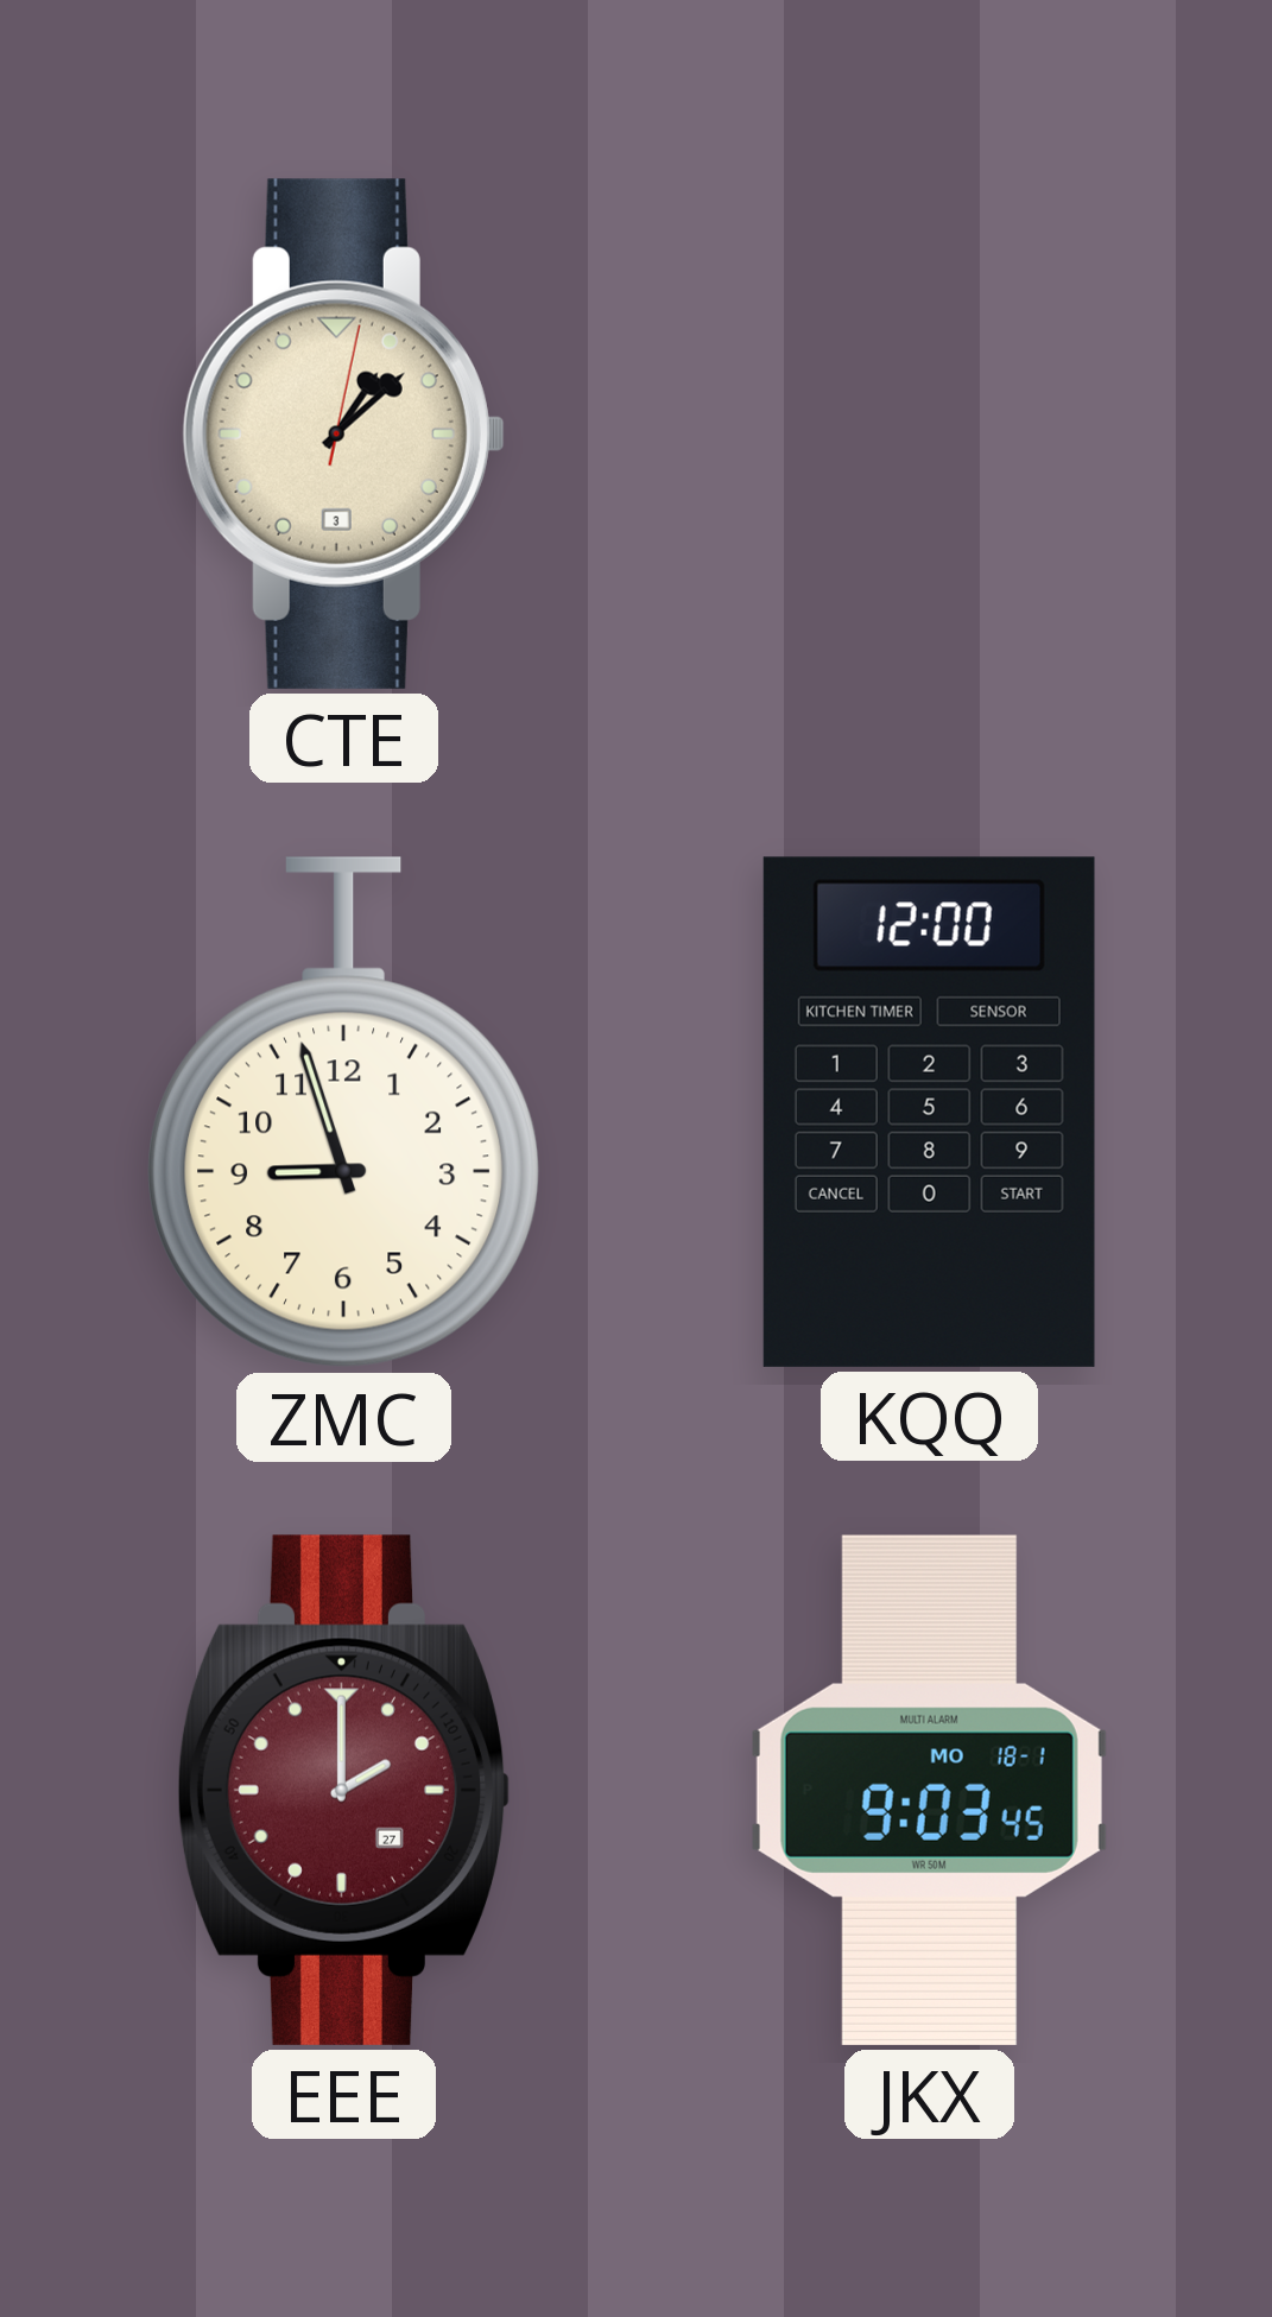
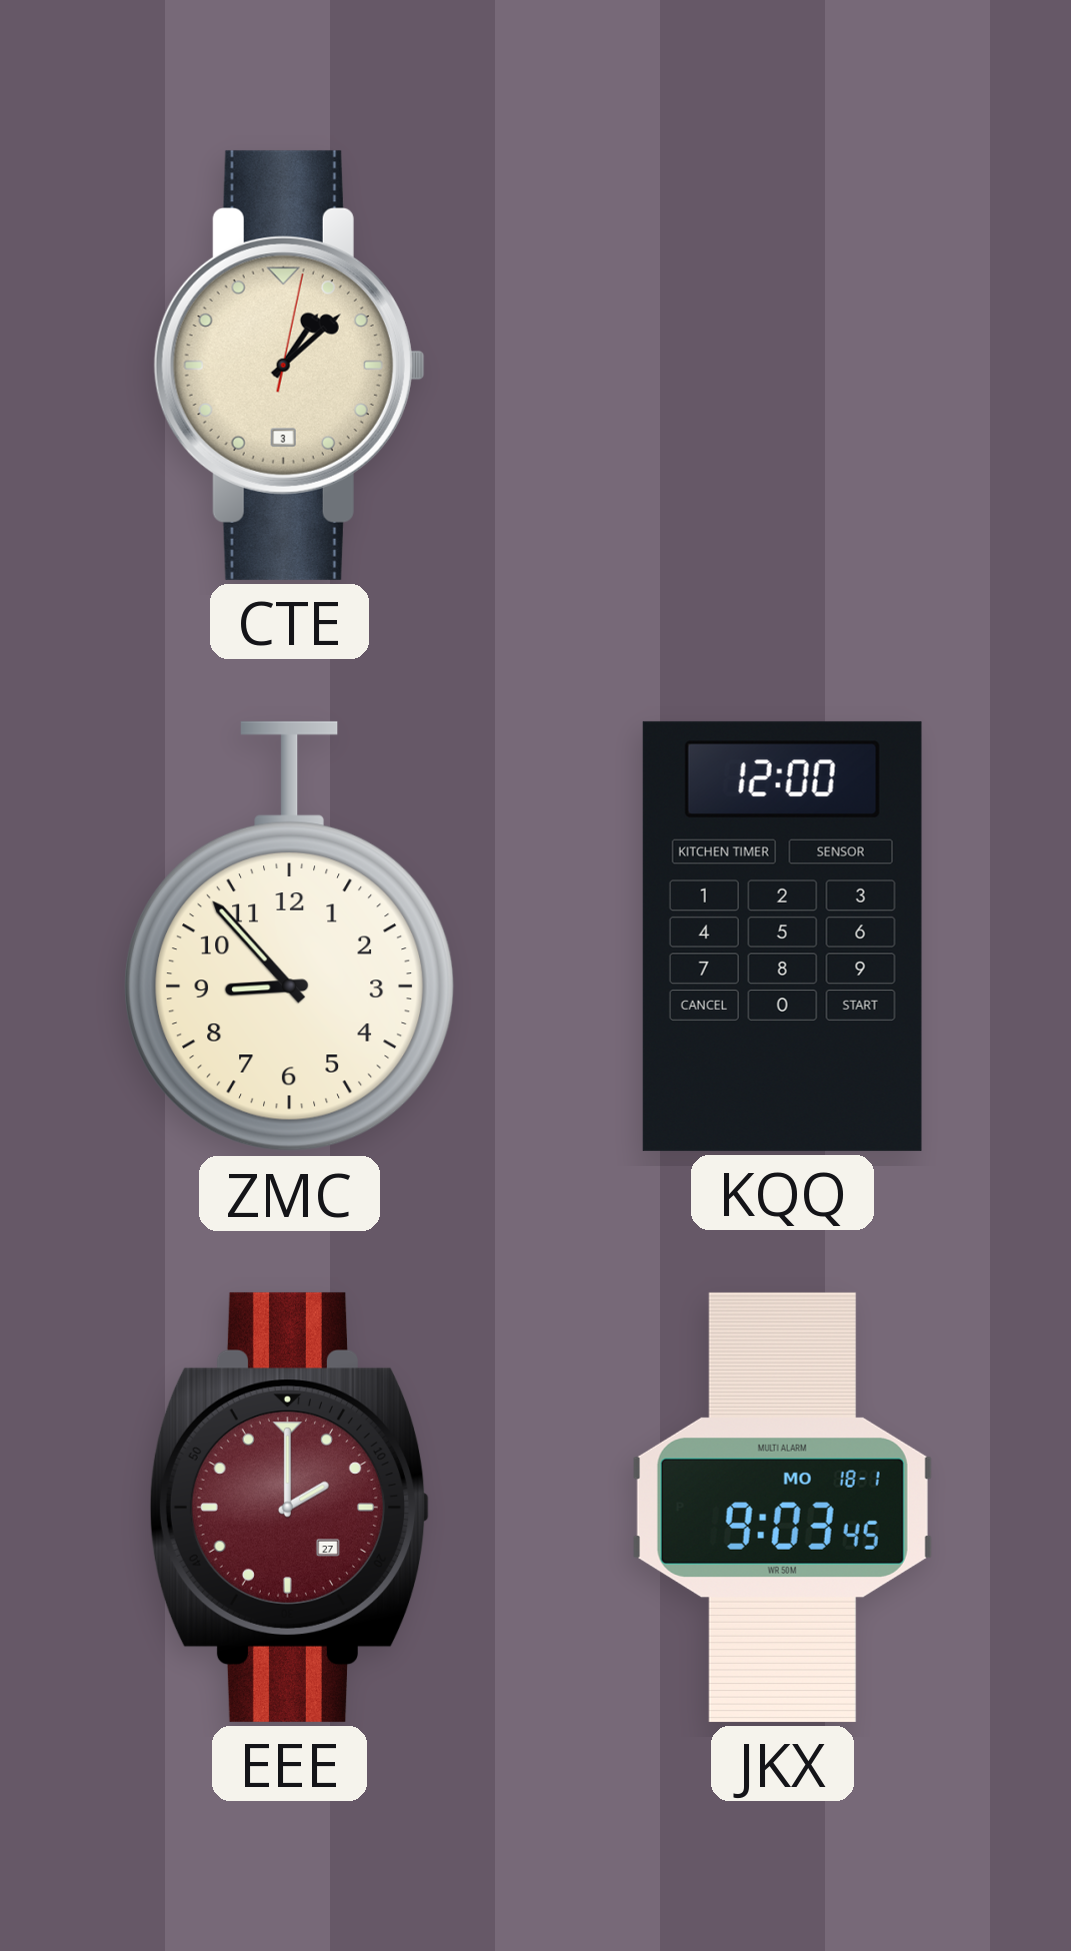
ZMC: 8:57 -> 8:53
